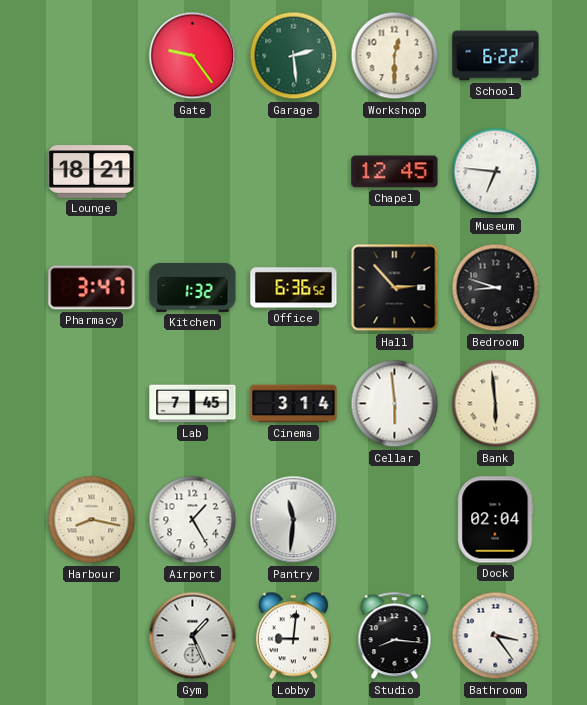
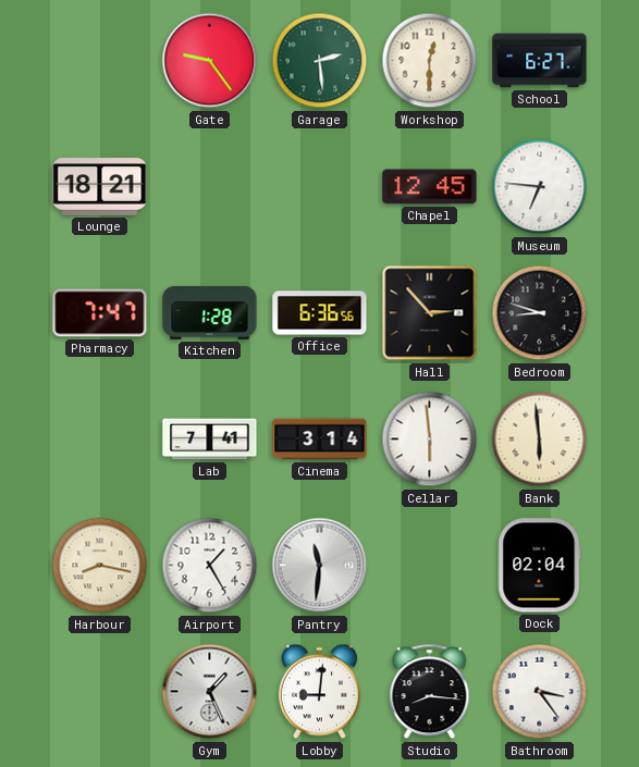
School: 6:22 -> 6:27
Pharmacy: 3:47 -> 7:47
Kitchen: 1:32 -> 1:28
Office: 6:36:52 -> 6:36:56
Lab: 7:45 -> 7:41
